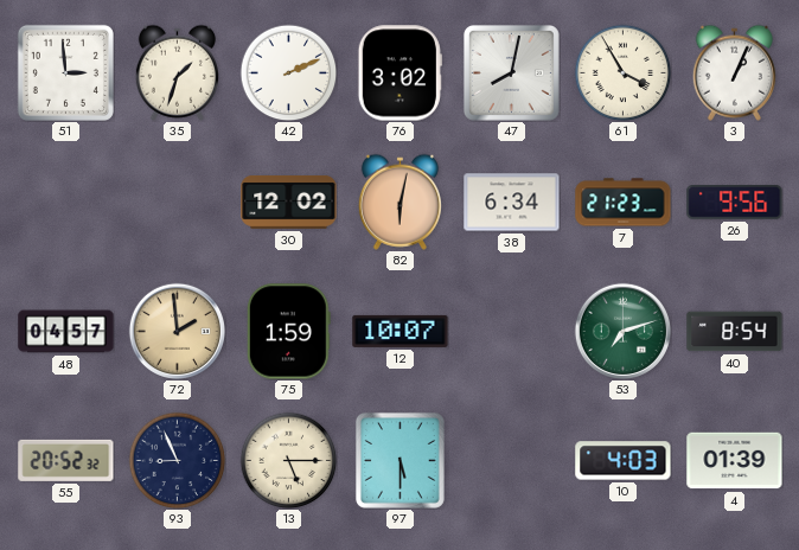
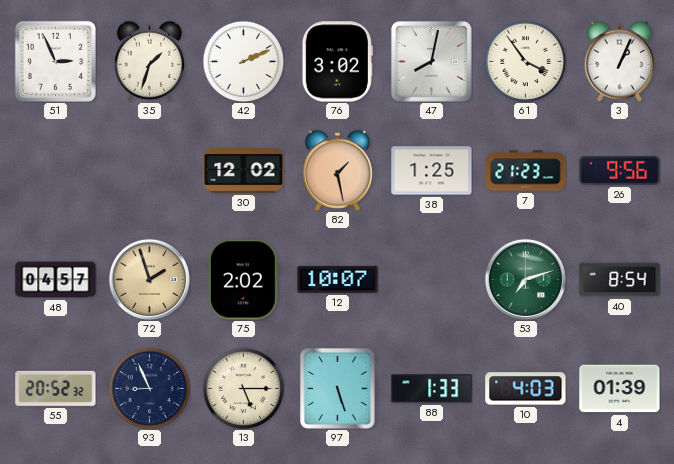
51: 2:59 -> 2:56
61: 3:55 -> 3:54
82: 6:02 -> 1:28
38: 6:34 -> 1:25
72: 1:59 -> 1:57
75: 1:59 -> 2:02
97: 5:30 -> 5:27
88: none -> 1:33
